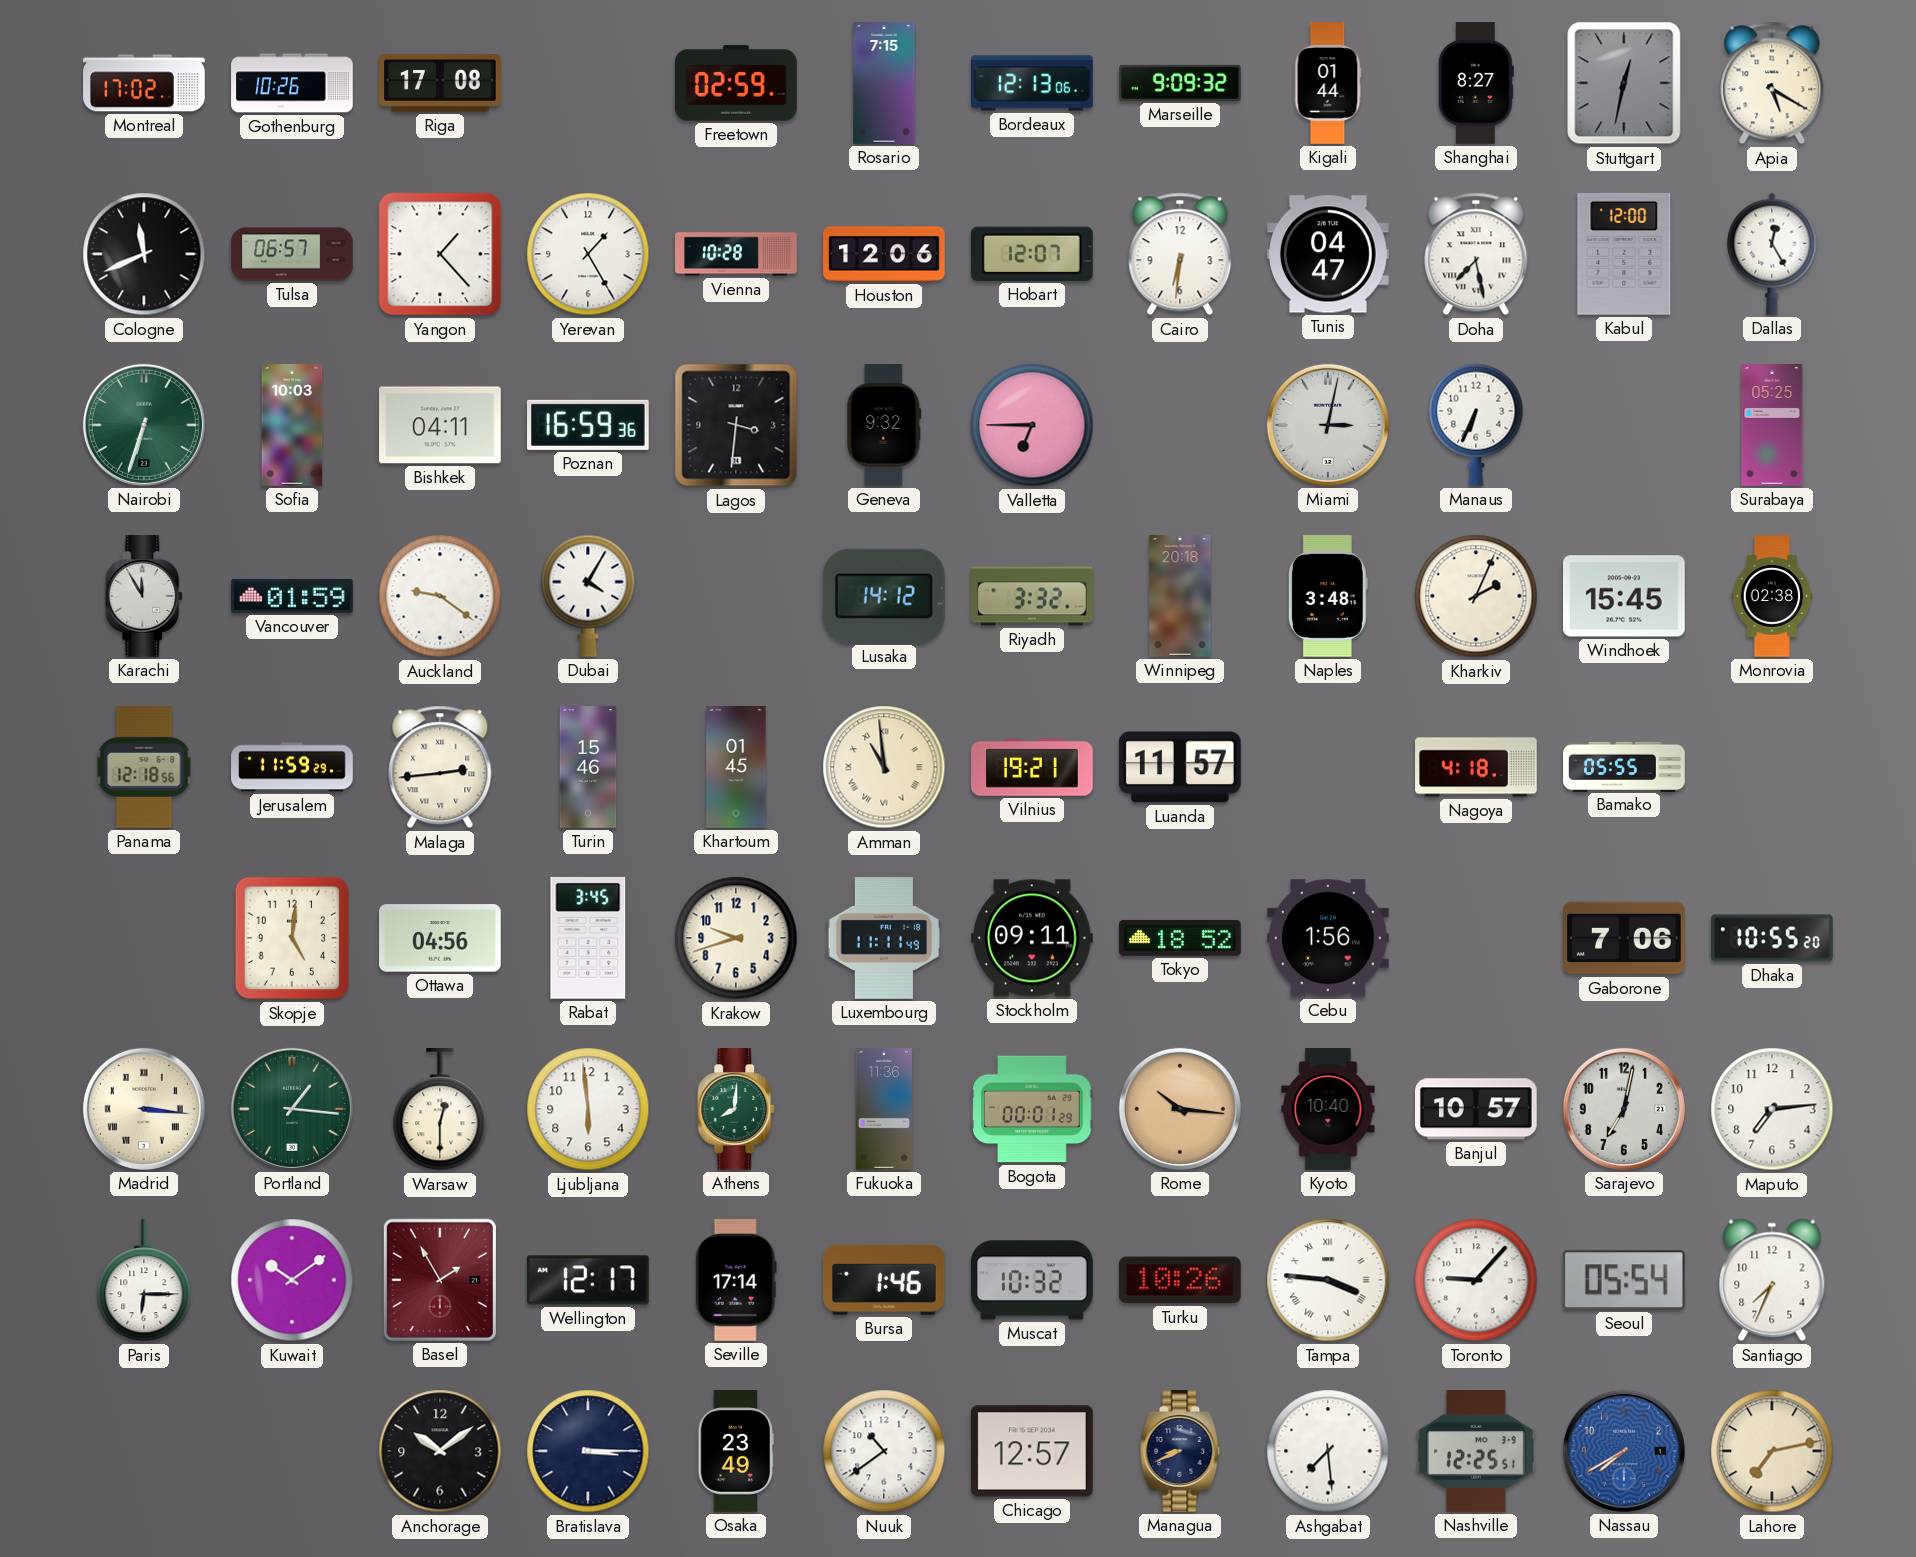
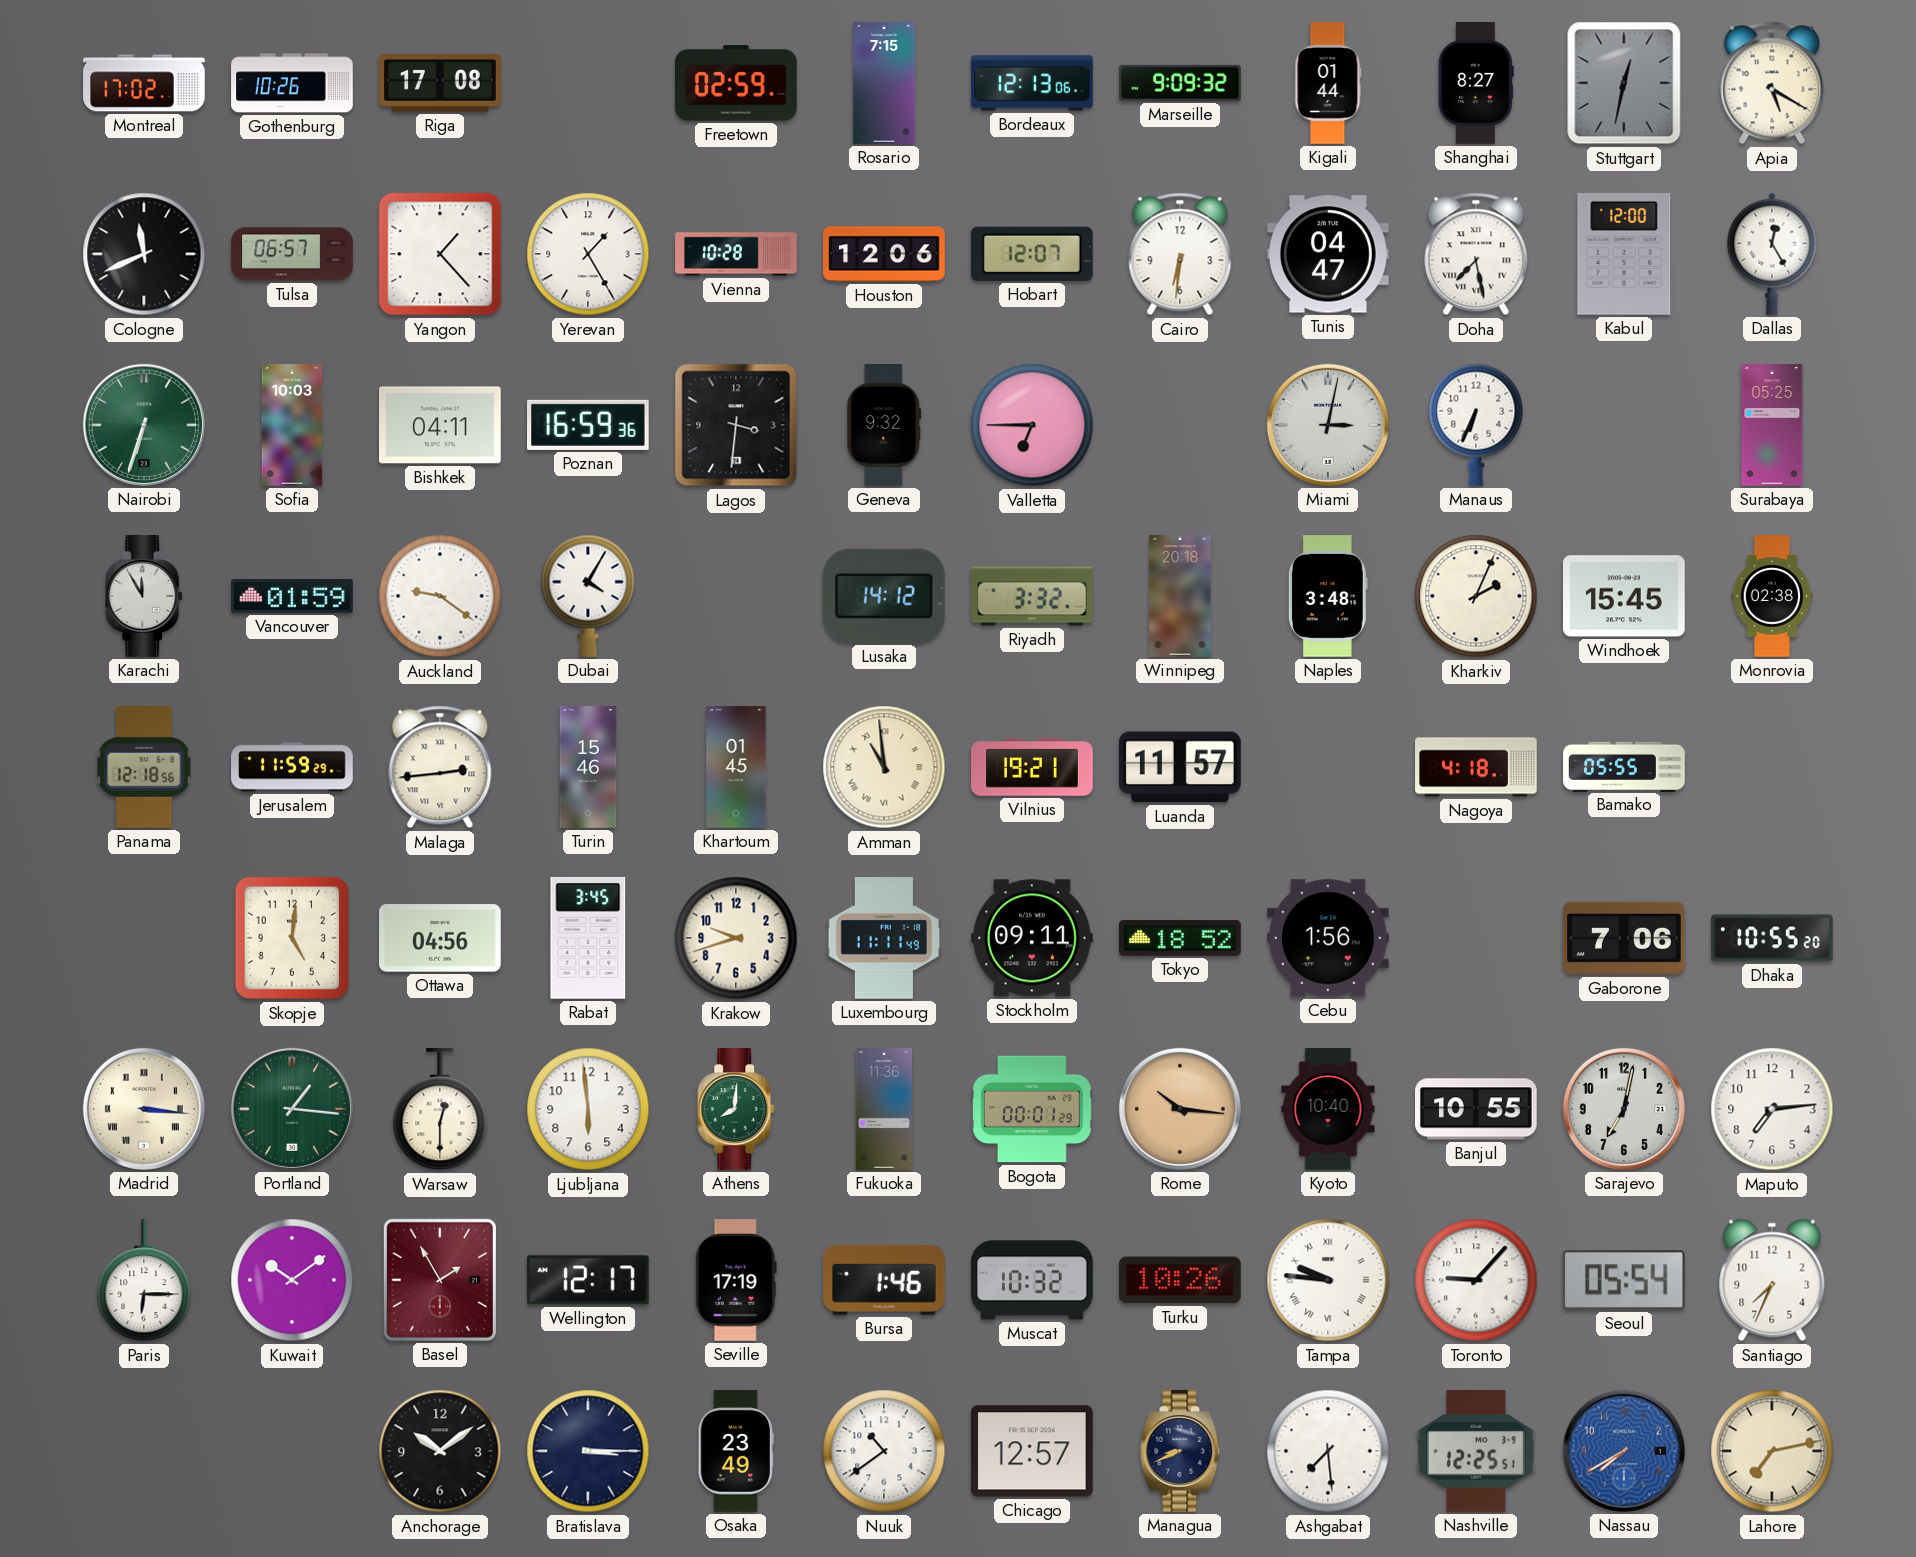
Banjul: 10:57 -> 10:55
Seville: 17:14 -> 17:19
Tampa: 3:46 -> 9:46
